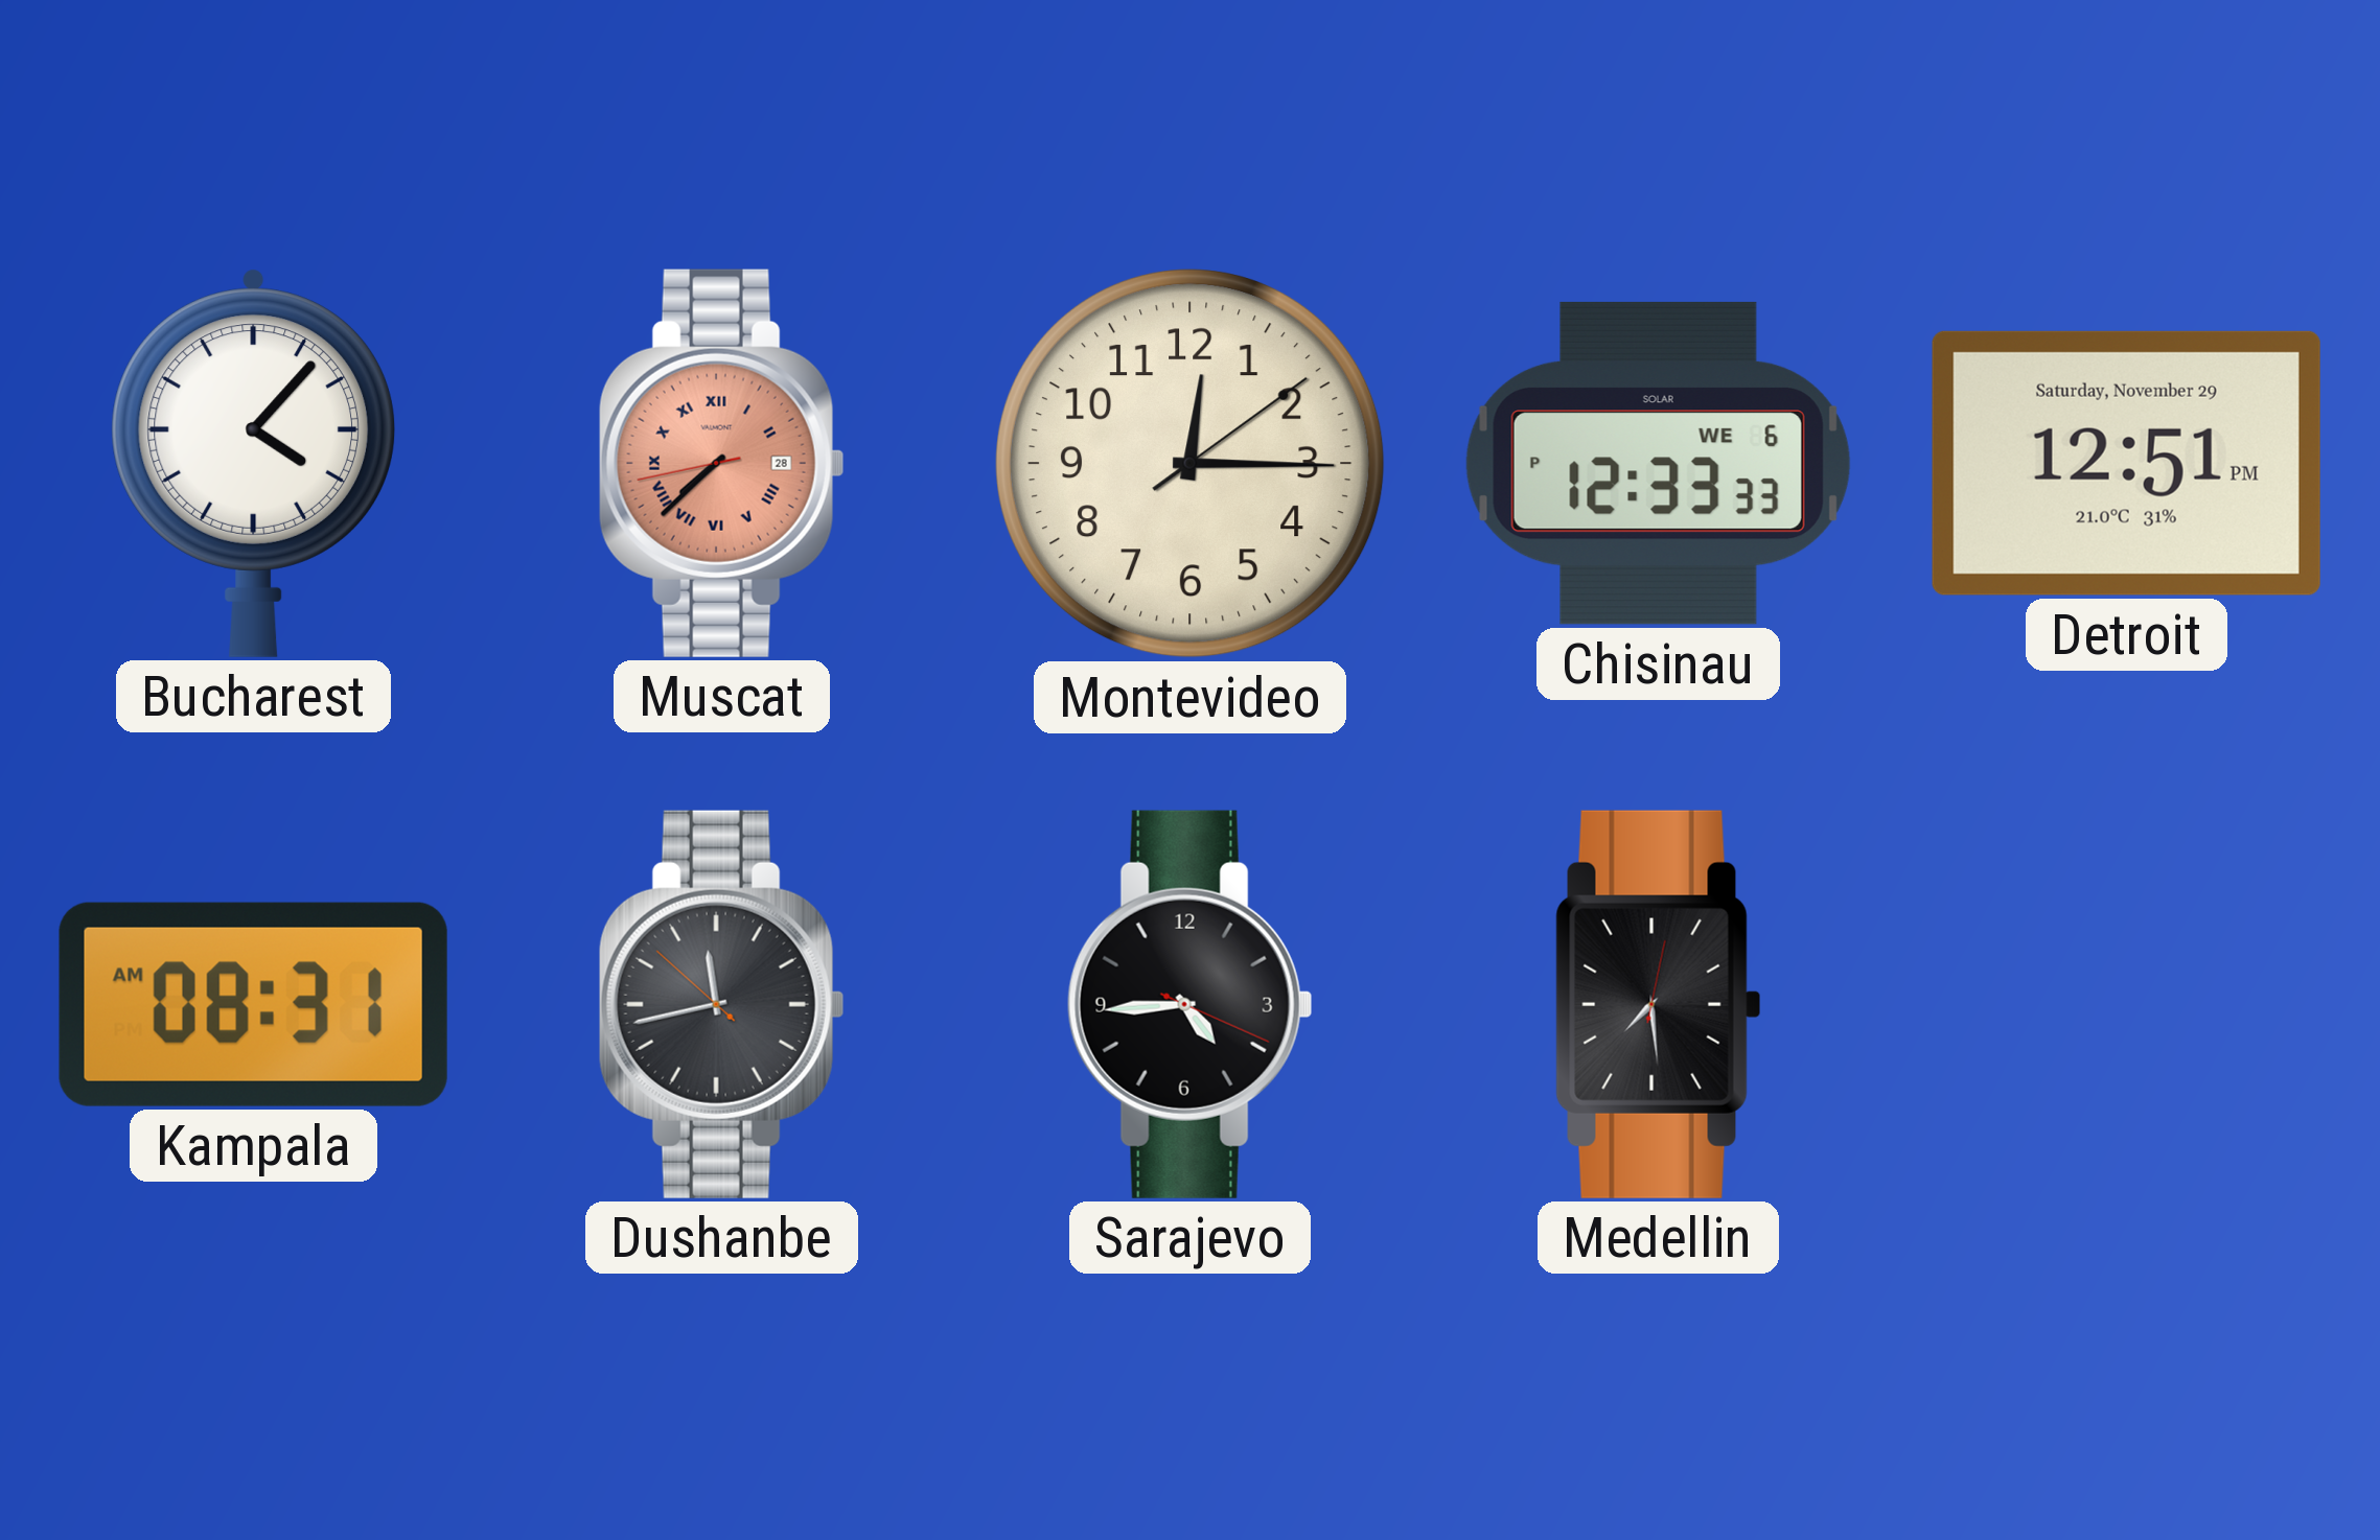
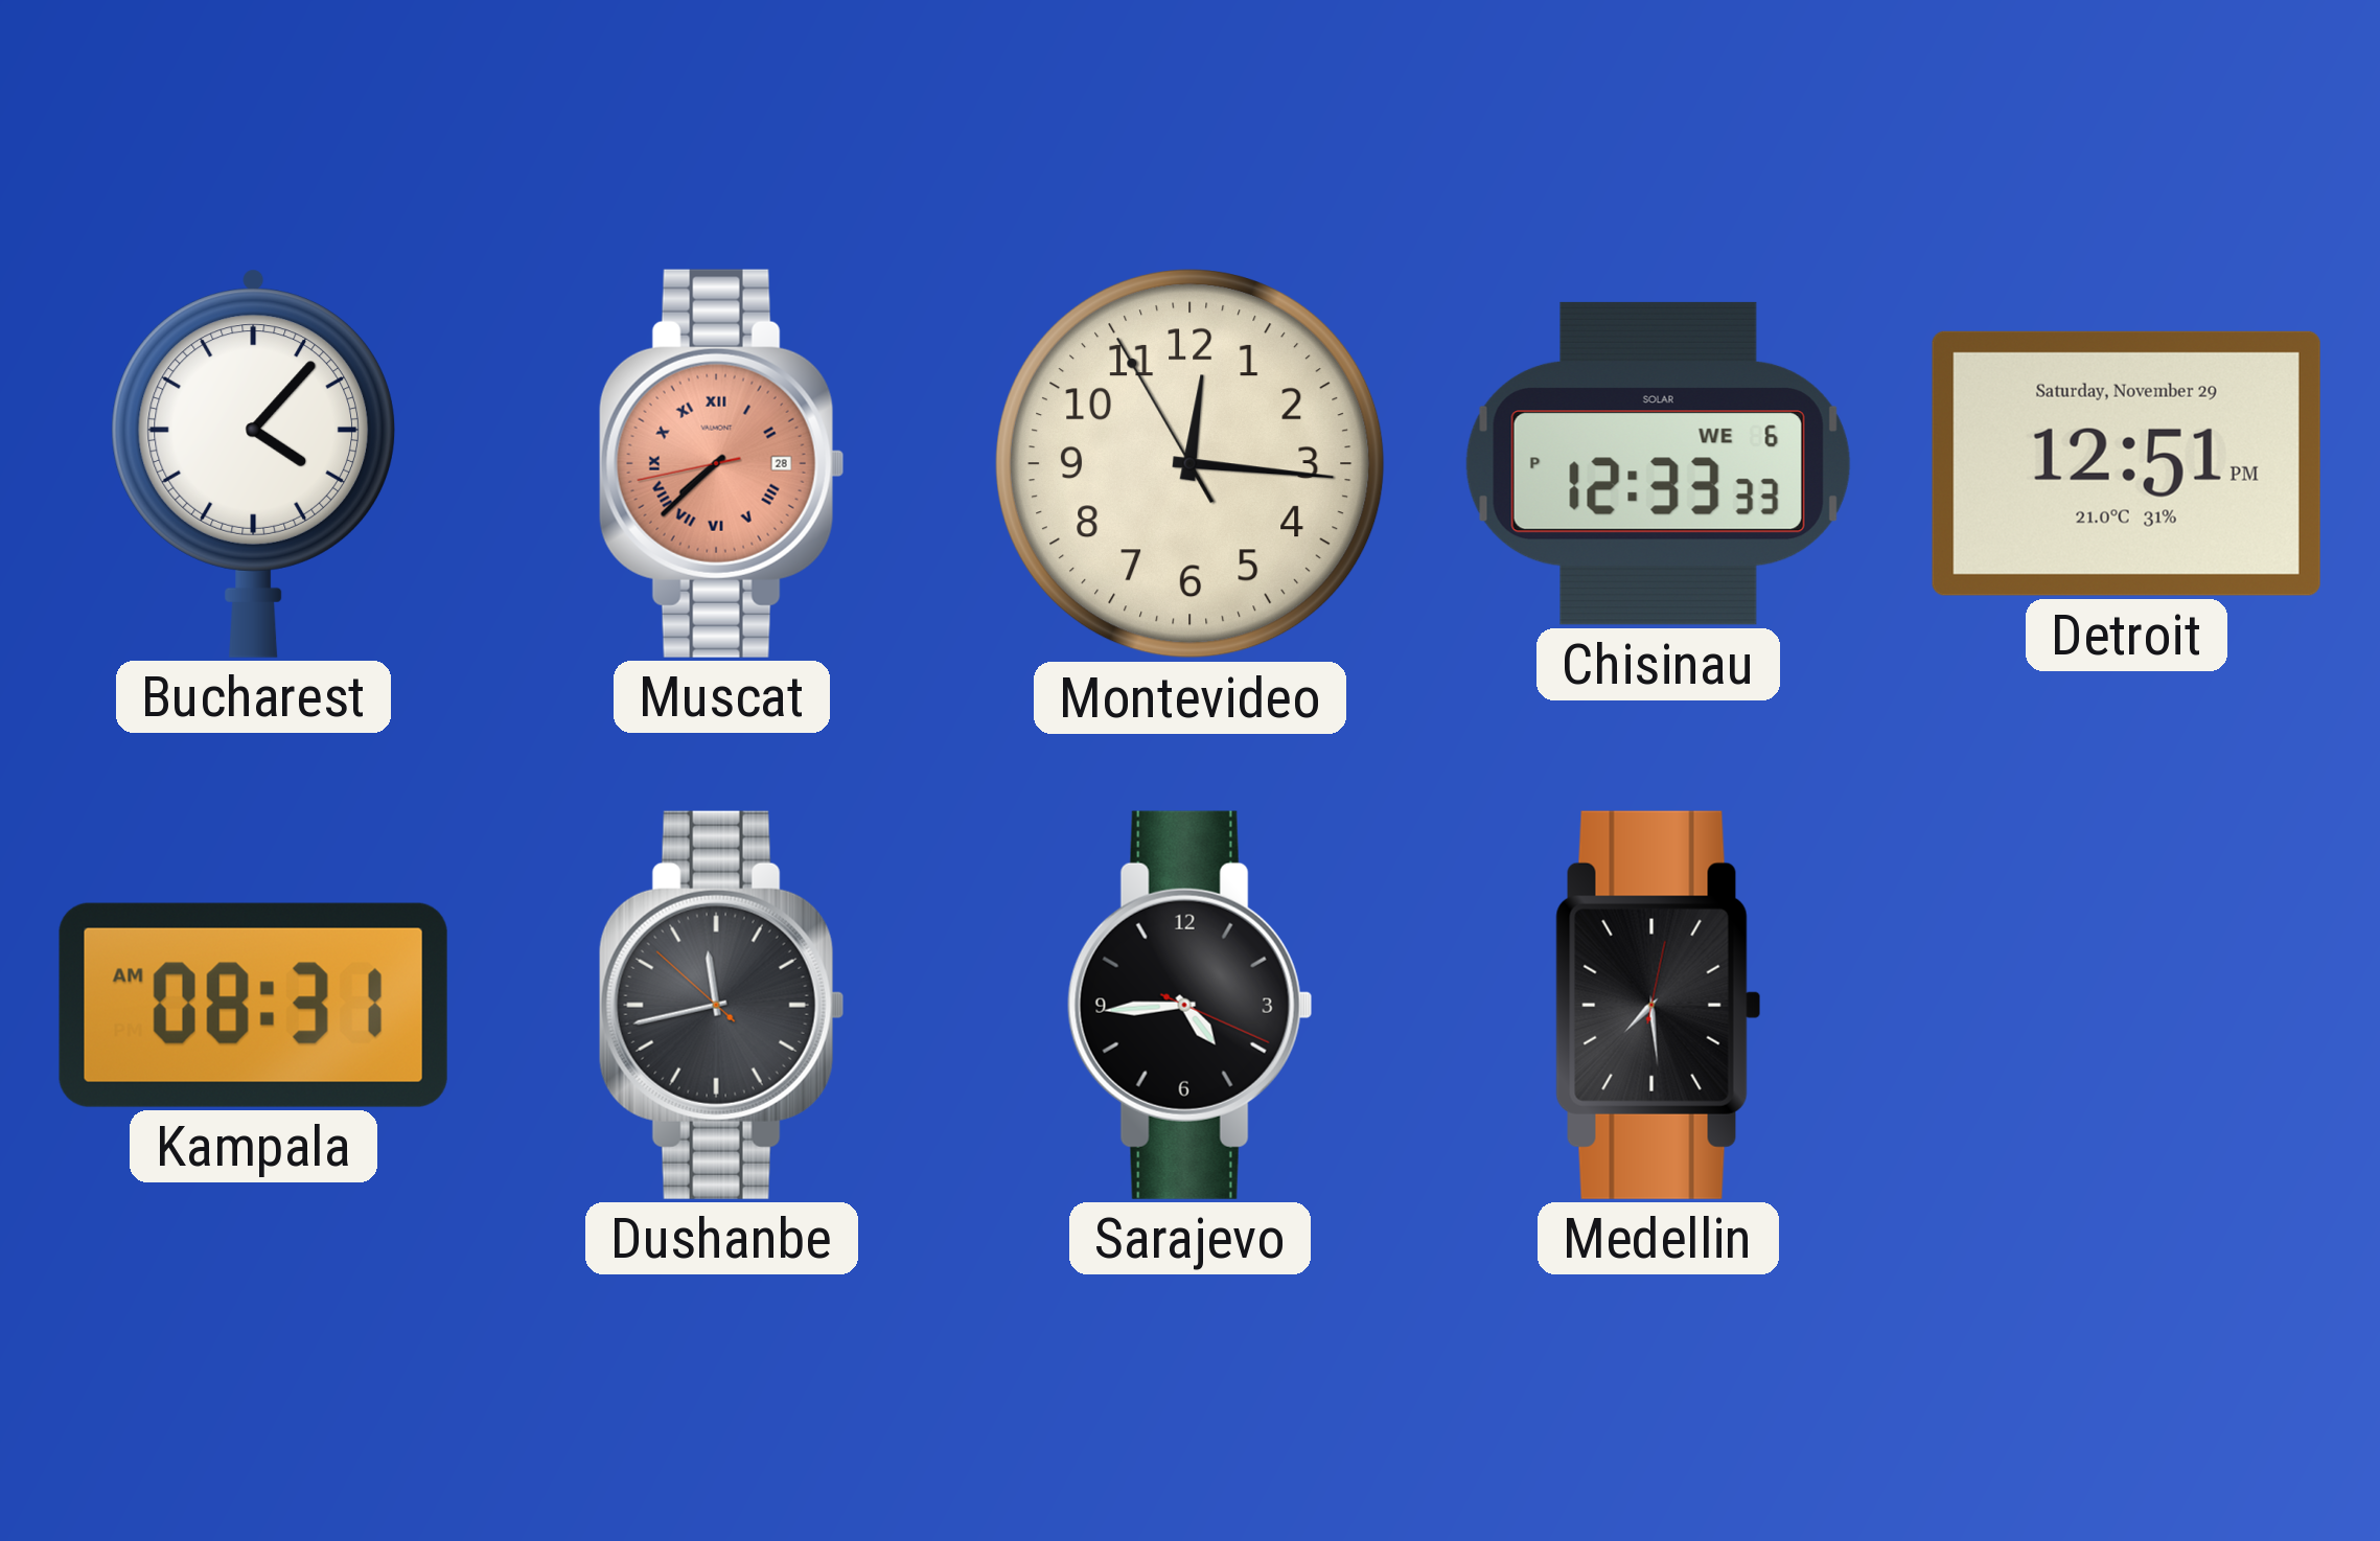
Montevideo: 12:15:09 -> 12:15:55
